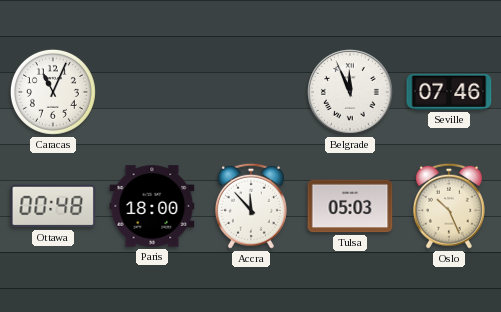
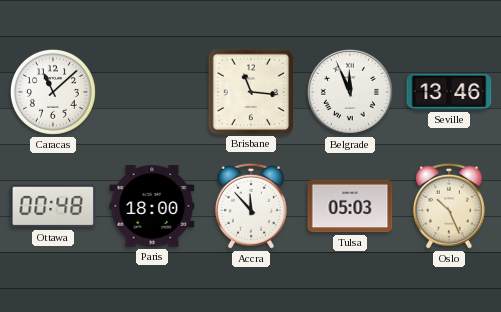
Caracas: 11:04 -> 11:08
Brisbane: none -> 11:16
Seville: 07:46 -> 13:46
